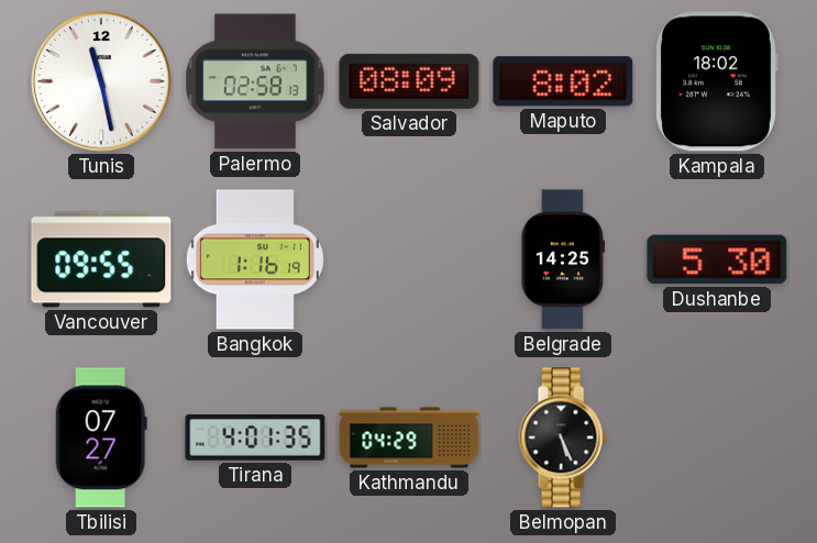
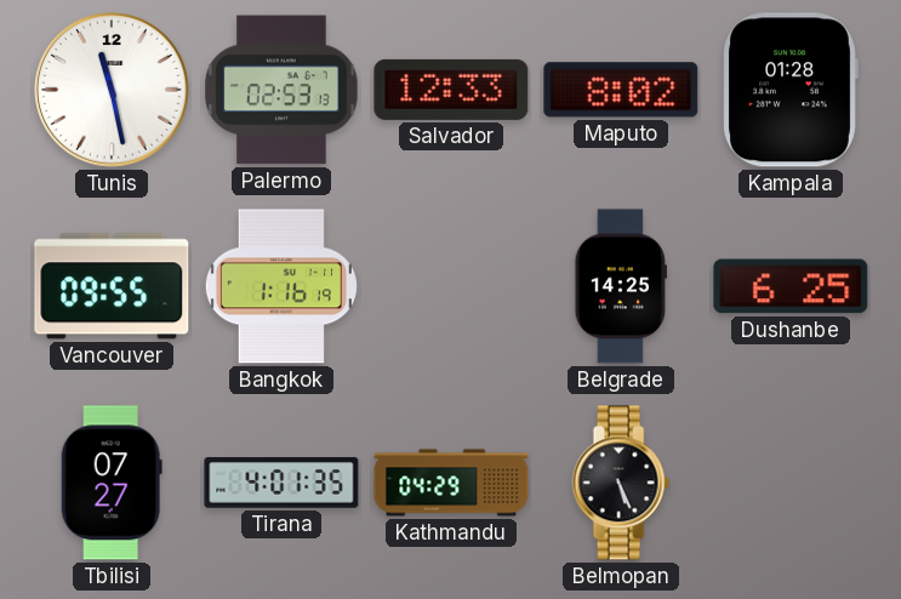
Palermo: 02:58 -> 02:53
Salvador: 08:09 -> 12:33
Kampala: 18:02 -> 01:28
Dushanbe: 5:30 -> 6:25
